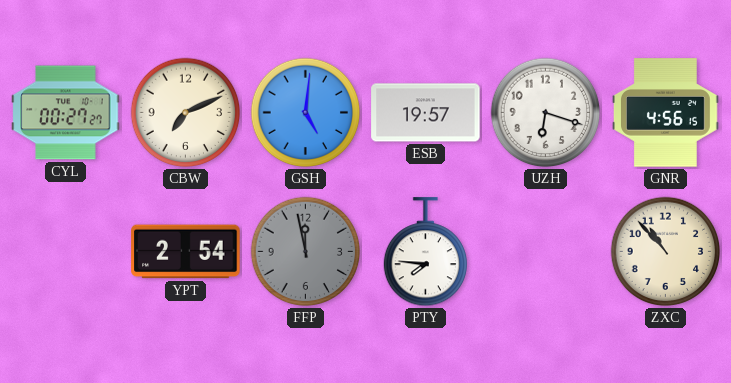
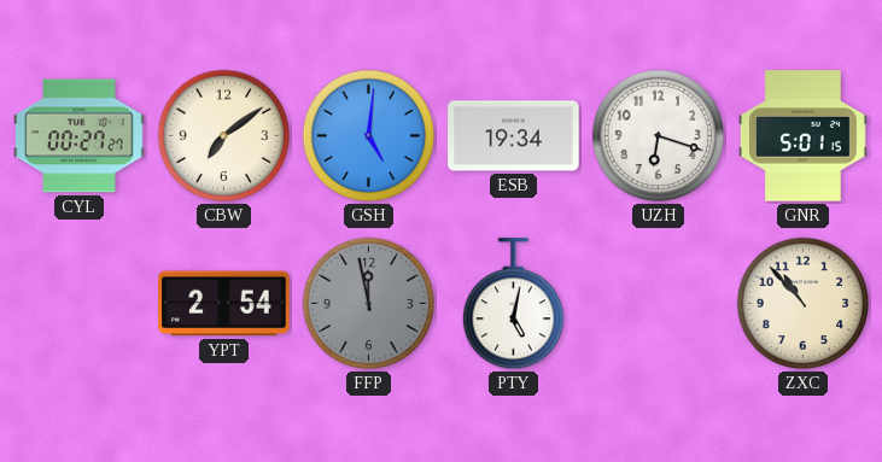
CBW: 7:11 -> 7:09
ESB: 19:57 -> 19:34
GNR: 4:56 -> 5:01
PTY: 7:46 -> 5:02
